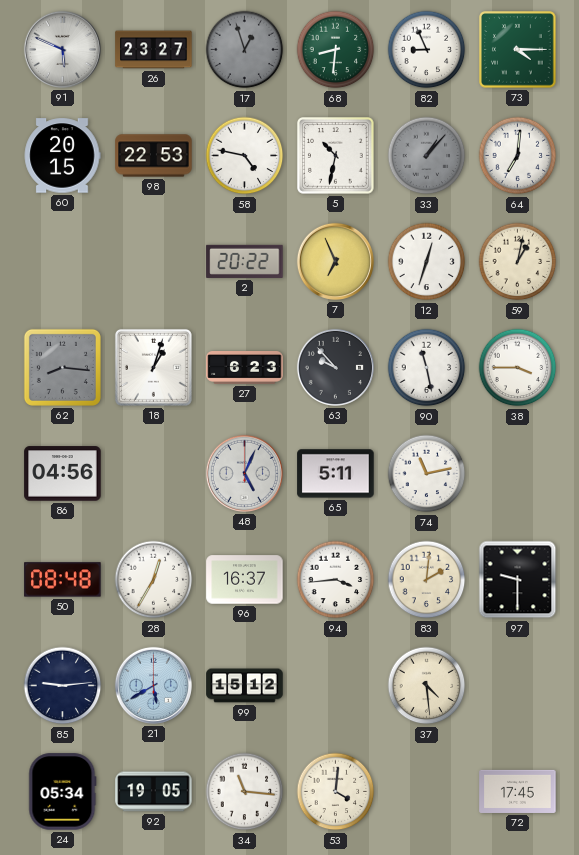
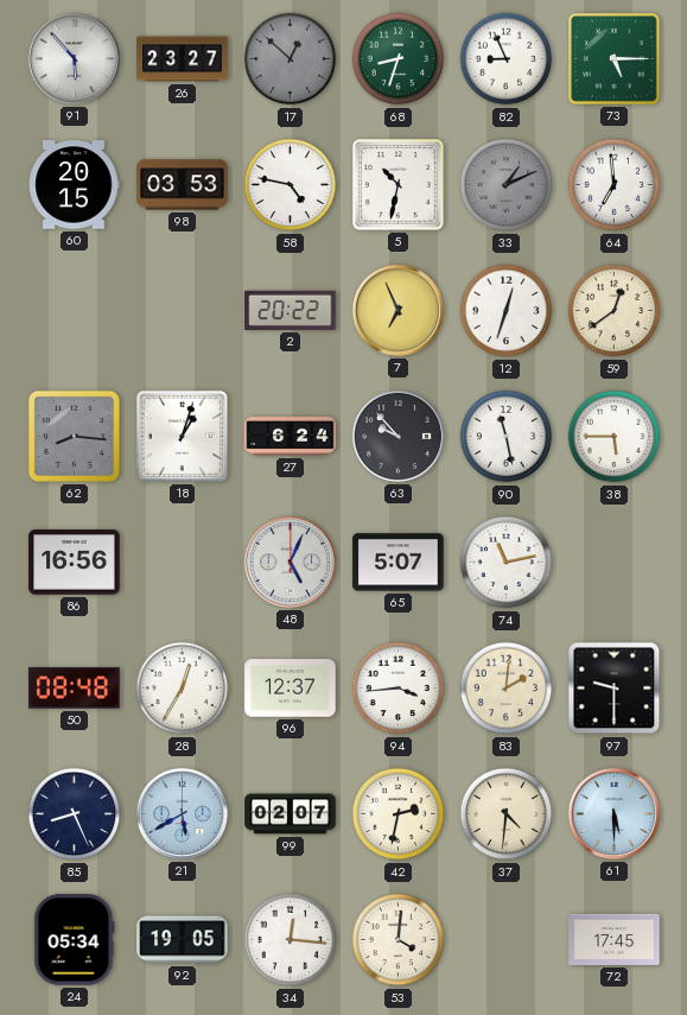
91: 5:49 -> 5:53
17: 12:57 -> 12:52
68: 8:31 -> 8:33
73: 4:15 -> 5:15
98: 22:53 -> 03:53
33: 1:07 -> 1:11
64: 7:01 -> 6:59
59: 1:02 -> 12:39
27: 6:23 -> 6:24
38: 3:45 -> 5:45
86: 04:56 -> 16:56
65: 5:11 -> 5:07
96: 16:37 -> 12:37
85: 9:14 -> 8:26
99: 15:12 -> 02:07
42: none -> 2:32
37: 4:29 -> 4:31
61: none -> 5:30
34: 11:16 -> 12:16
